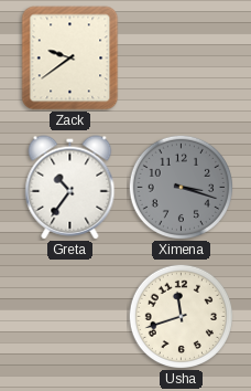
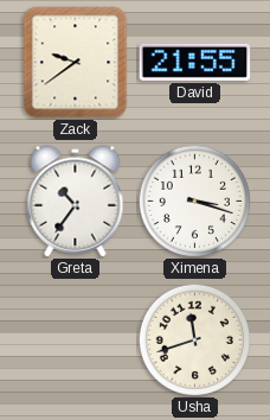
David: none -> 21:55
Ximena dial: grey -> white
